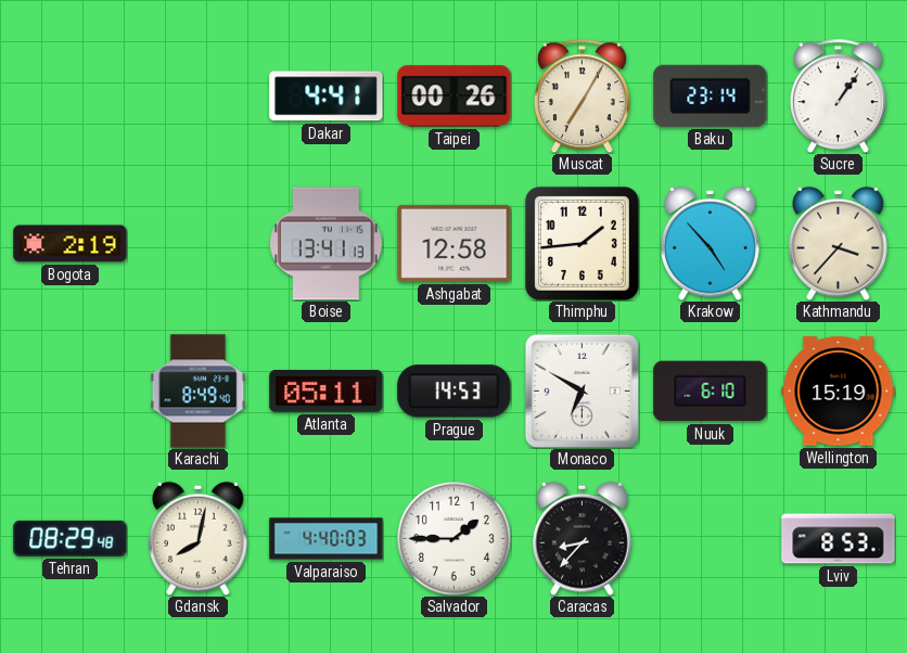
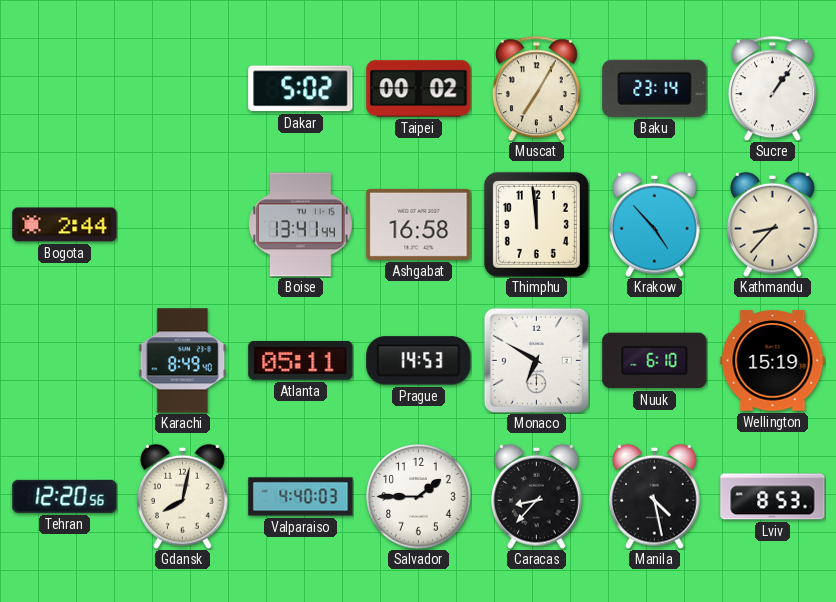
Dakar: 4:41 -> 5:02
Taipei: 00:26 -> 00:02
Bogota: 2:19 -> 2:44
Boise: 13:41:13 -> 13:41:44
Ashgabat: 12:58 -> 16:58
Thimphu: 1:44 -> 11:59
Kathmandu: 3:37 -> 8:37
Tehran: 08:29 -> 12:20
Manila: none -> 4:28
